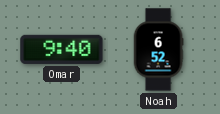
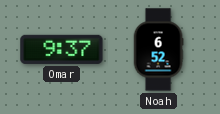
Omar: 9:40 -> 9:37
